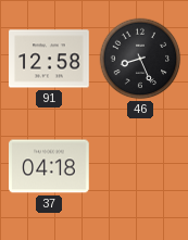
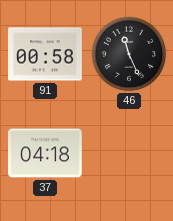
91: 12:58 -> 00:58
46: 8:26 -> 11:26
